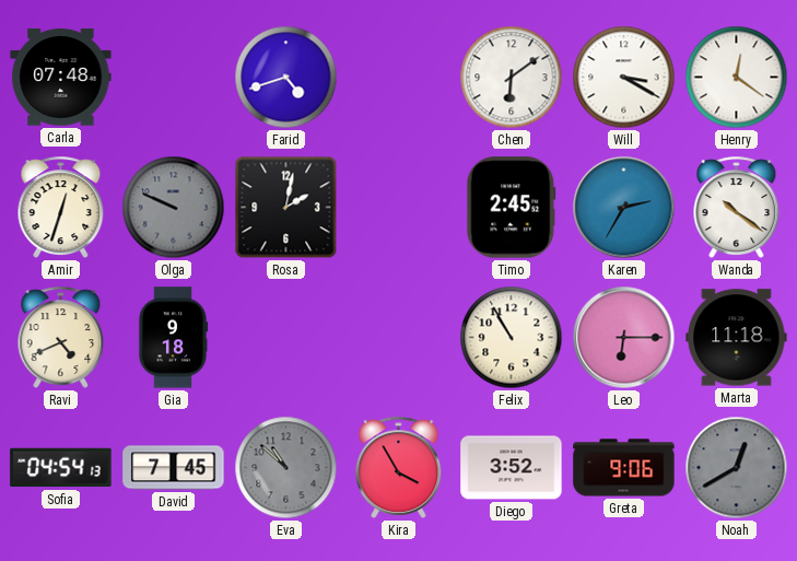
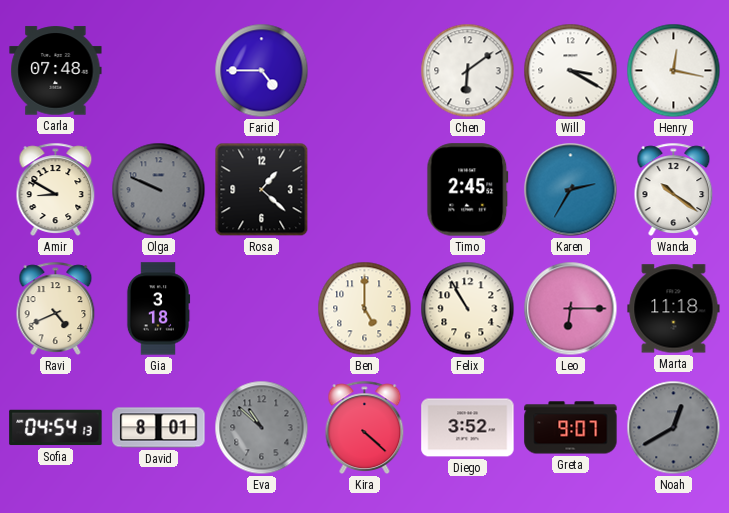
Farid: 4:42 -> 4:45
Henry: 12:21 -> 12:17
Amir: 12:33 -> 8:50
Rosa: 2:02 -> 1:22
Gia: 9:18 -> 3:18
Ben: none -> 5:00
David: 7:45 -> 8:01
Kira: 3:55 -> 4:22
Greta: 9:06 -> 9:07
